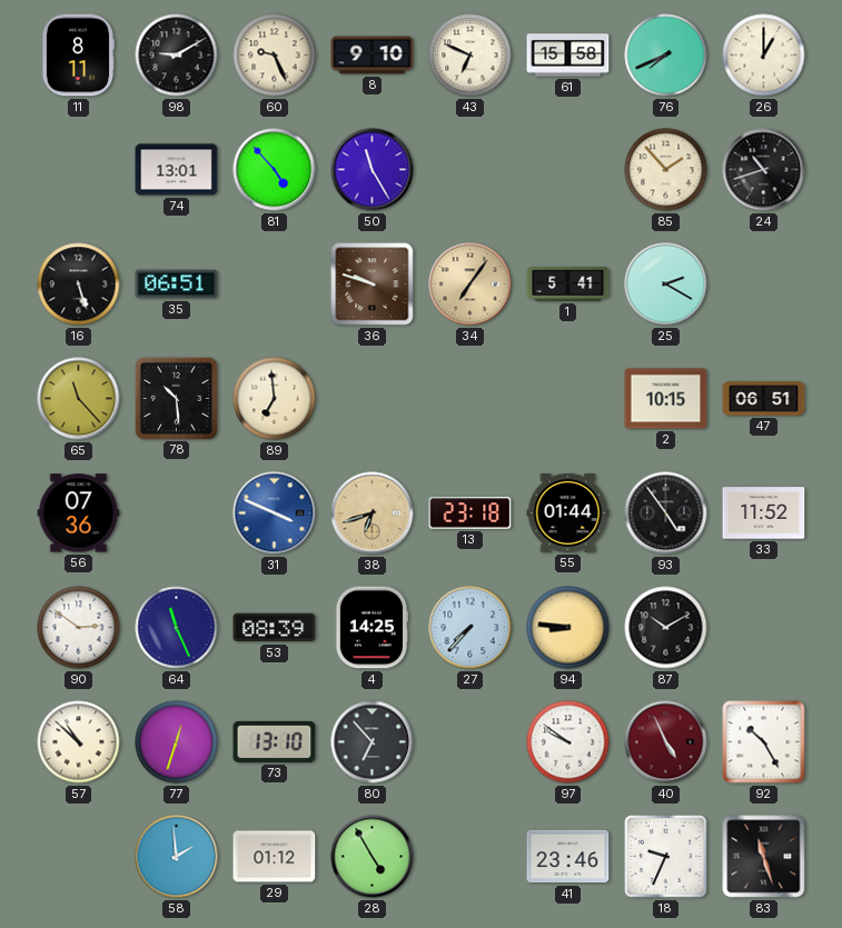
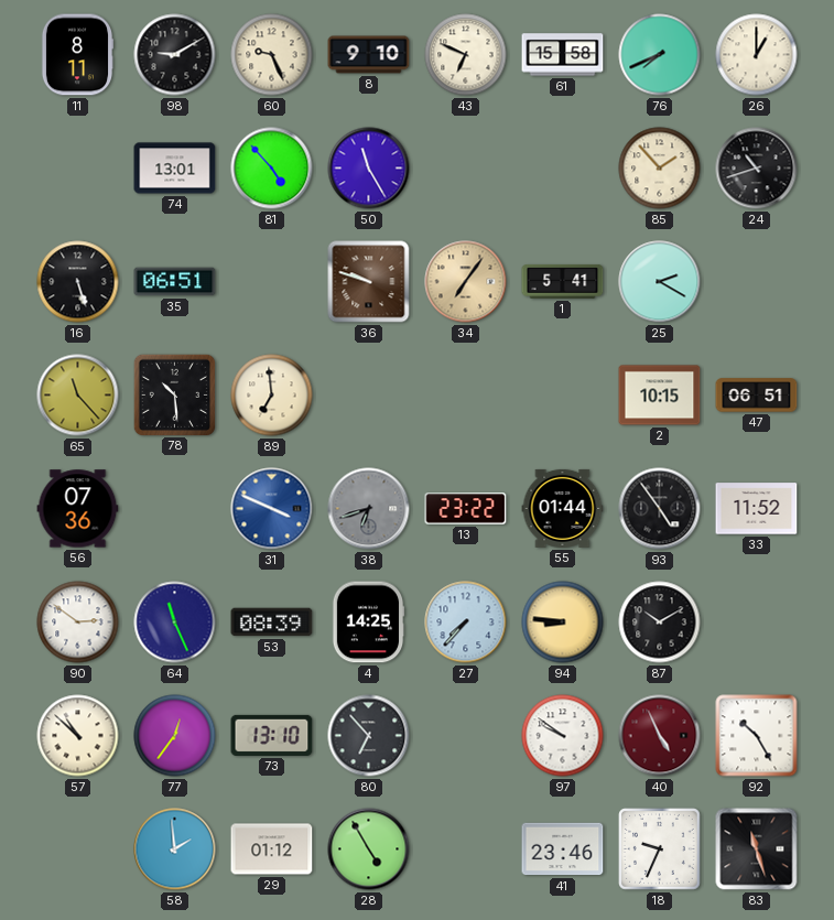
38 dial: champagne -> grey
13: 23:18 -> 23:22
77: 12:33 -> 12:36
